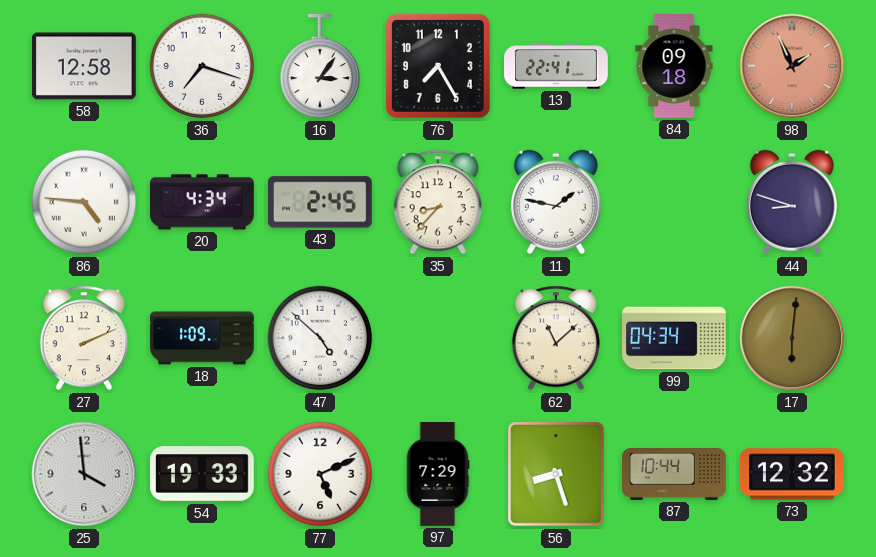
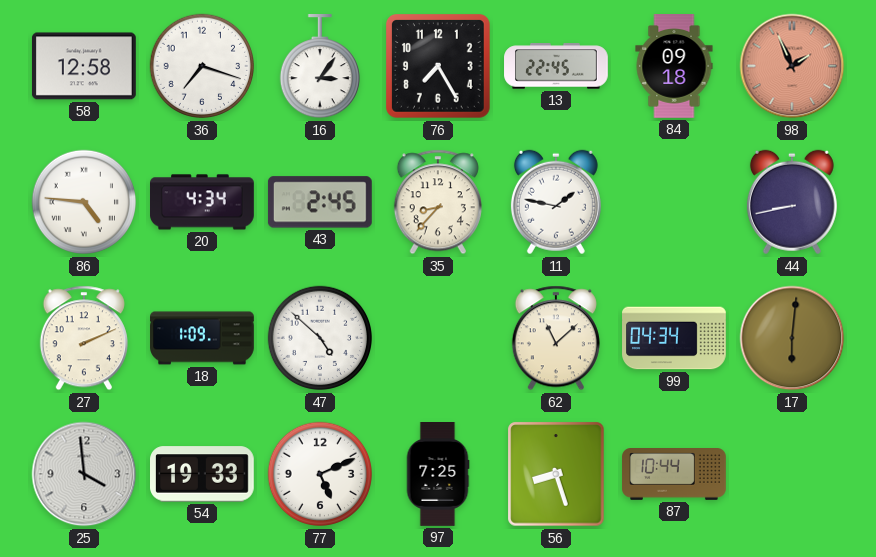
13: 22:41 -> 22:45
44: 8:48 -> 8:43
97: 7:29 -> 7:25
73: 12:32 -> none
